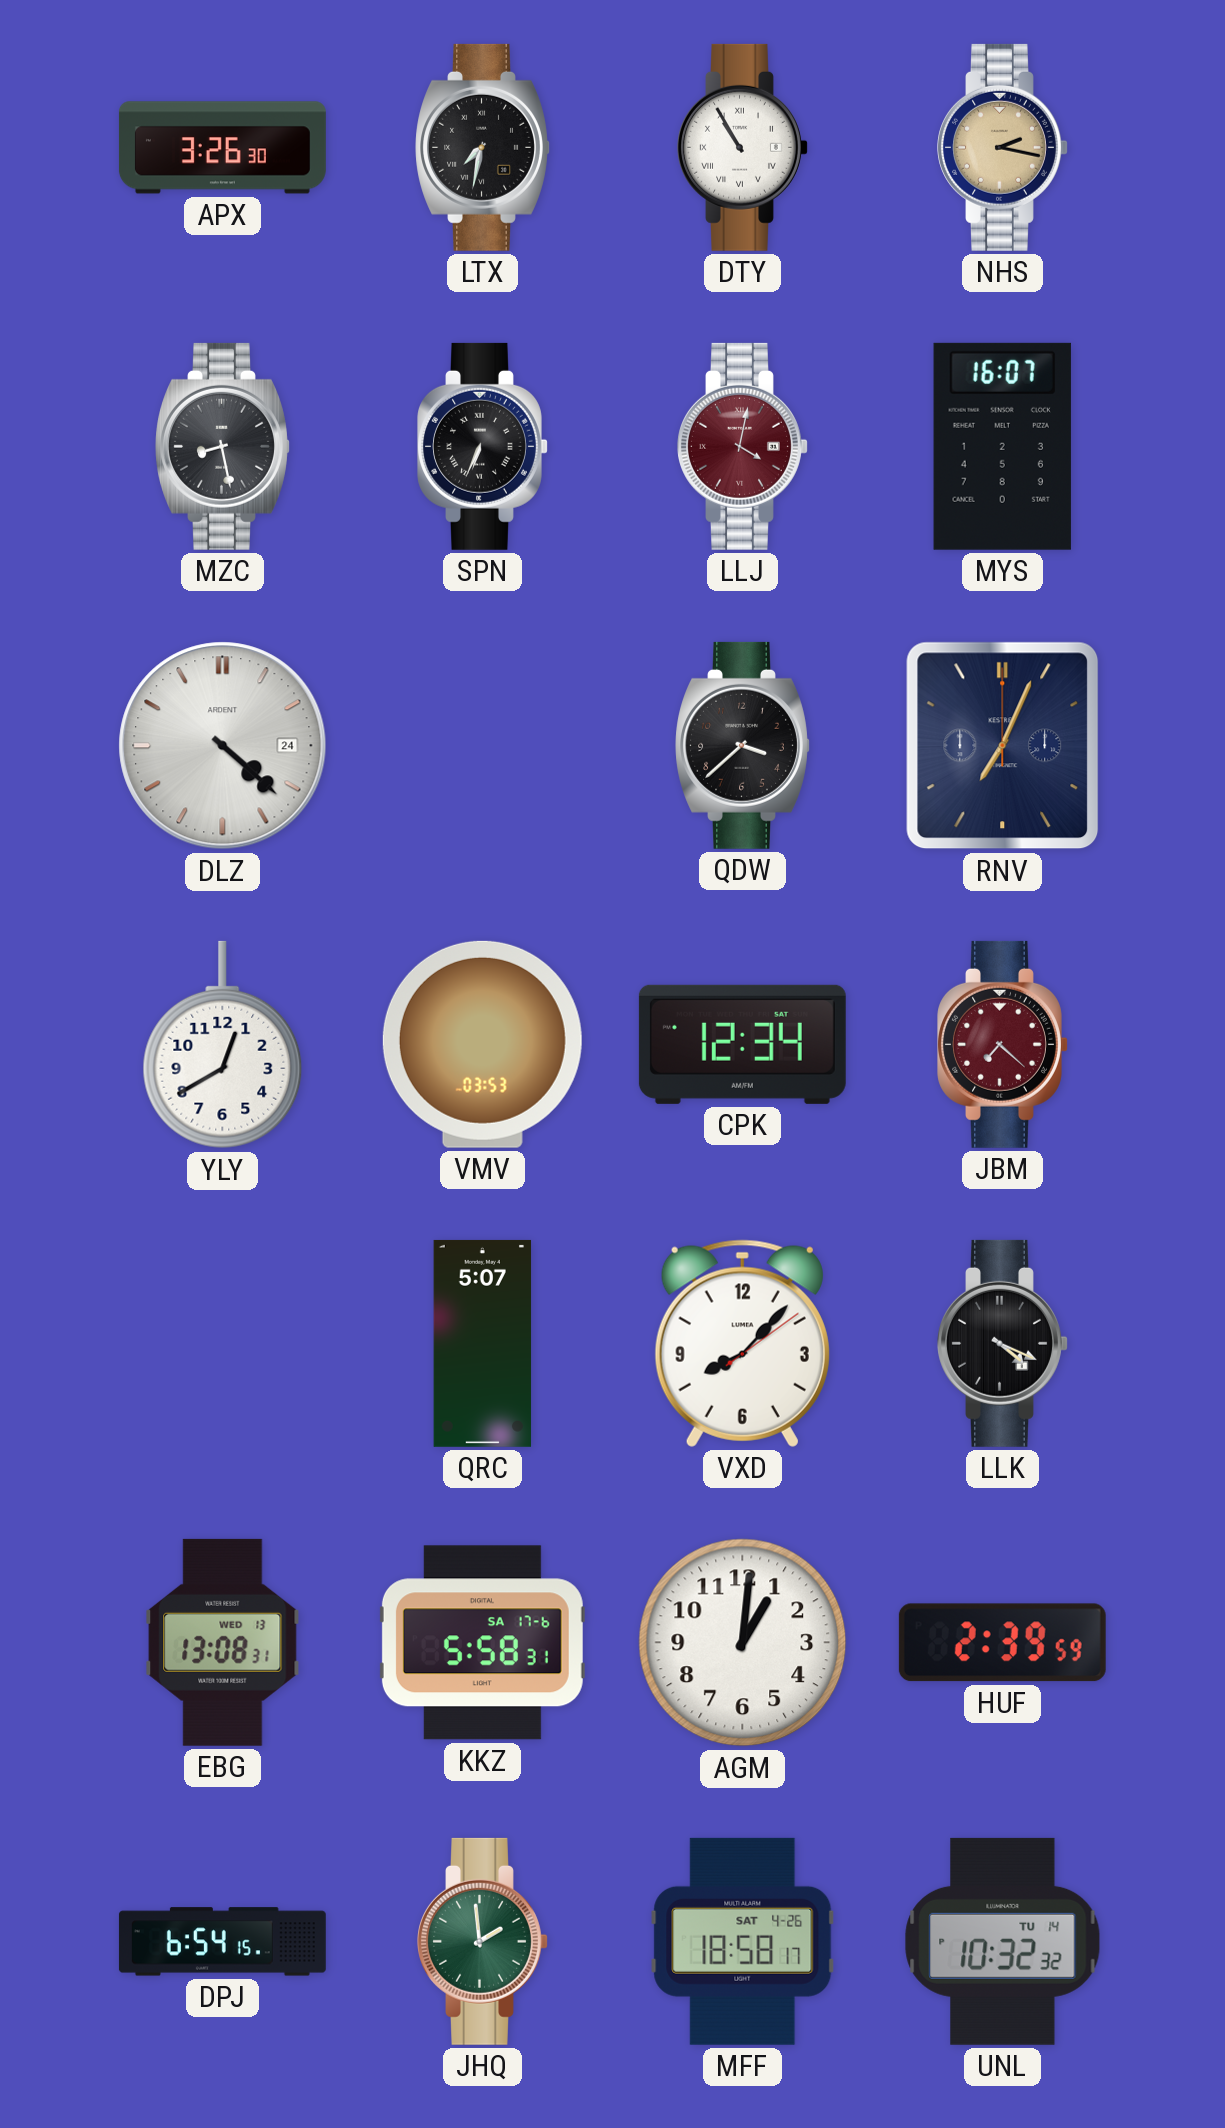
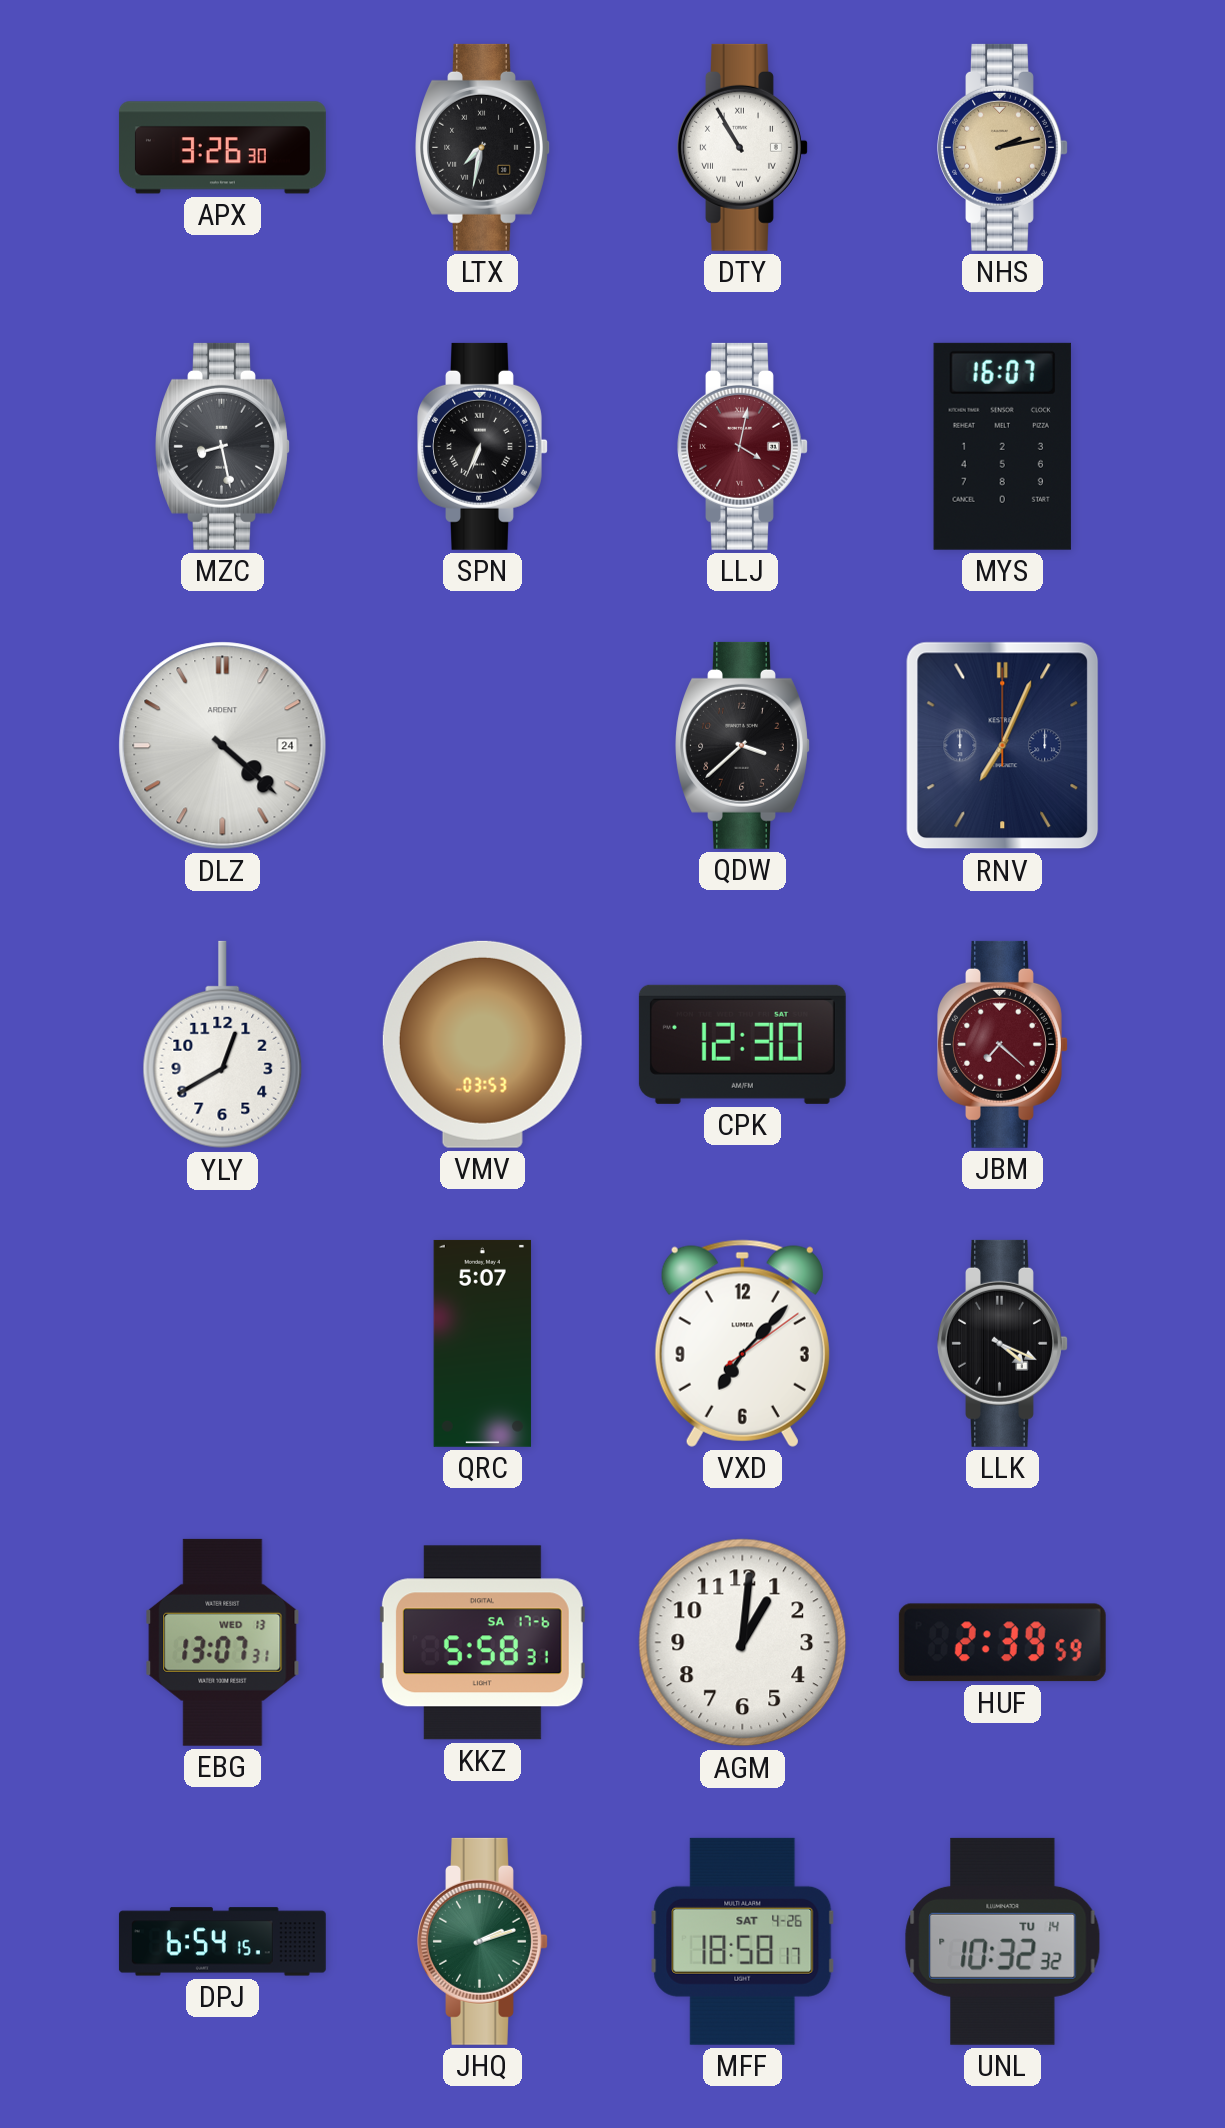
NHS: 2:17 -> 2:13
CPK: 12:34 -> 12:30
VXD: 8:07 -> 7:07
EBG: 13:08 -> 13:07
JHQ: 1:59 -> 2:12
